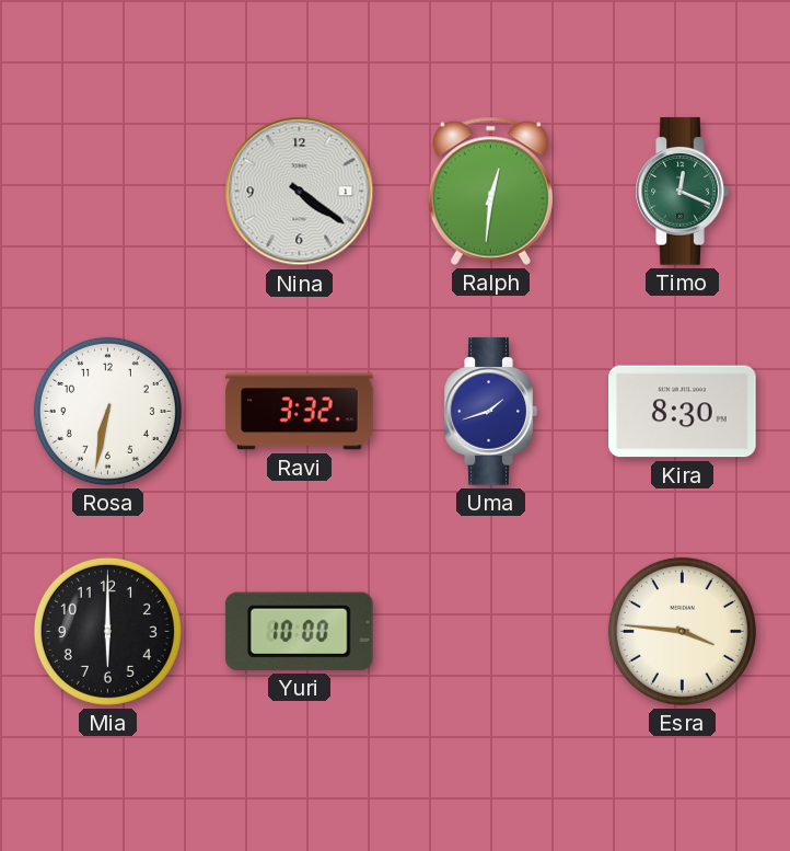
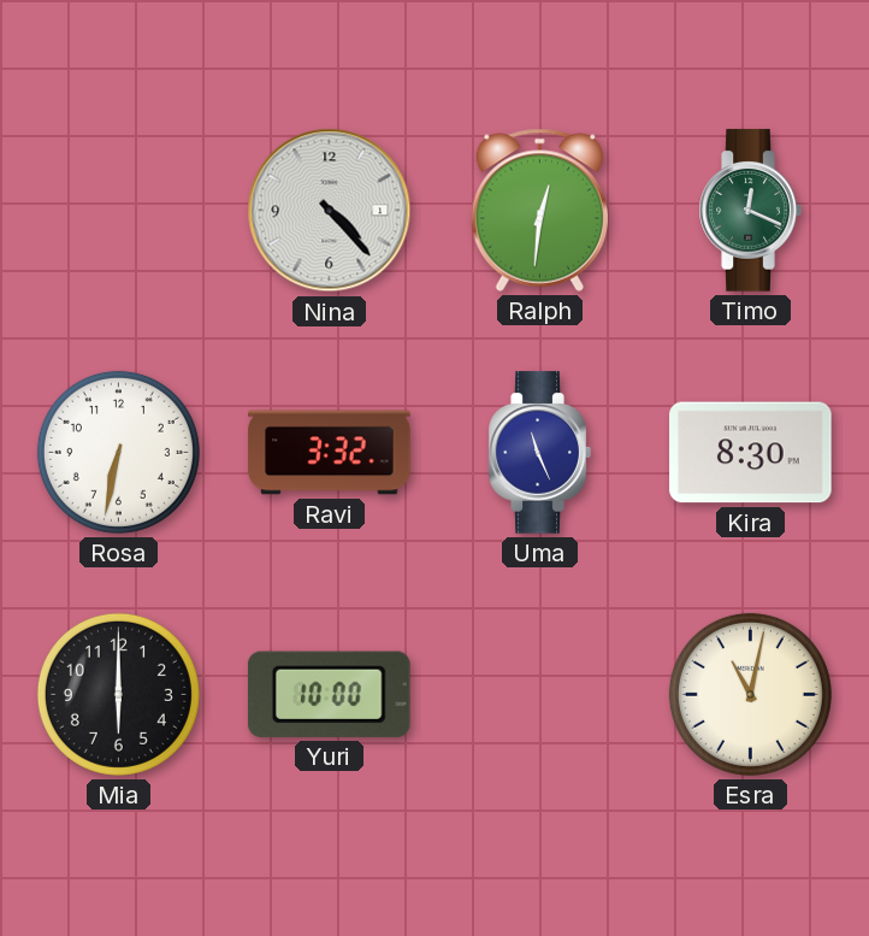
Nina: 4:21 -> 4:23
Uma: 1:42 -> 11:26
Esra: 3:46 -> 11:02
